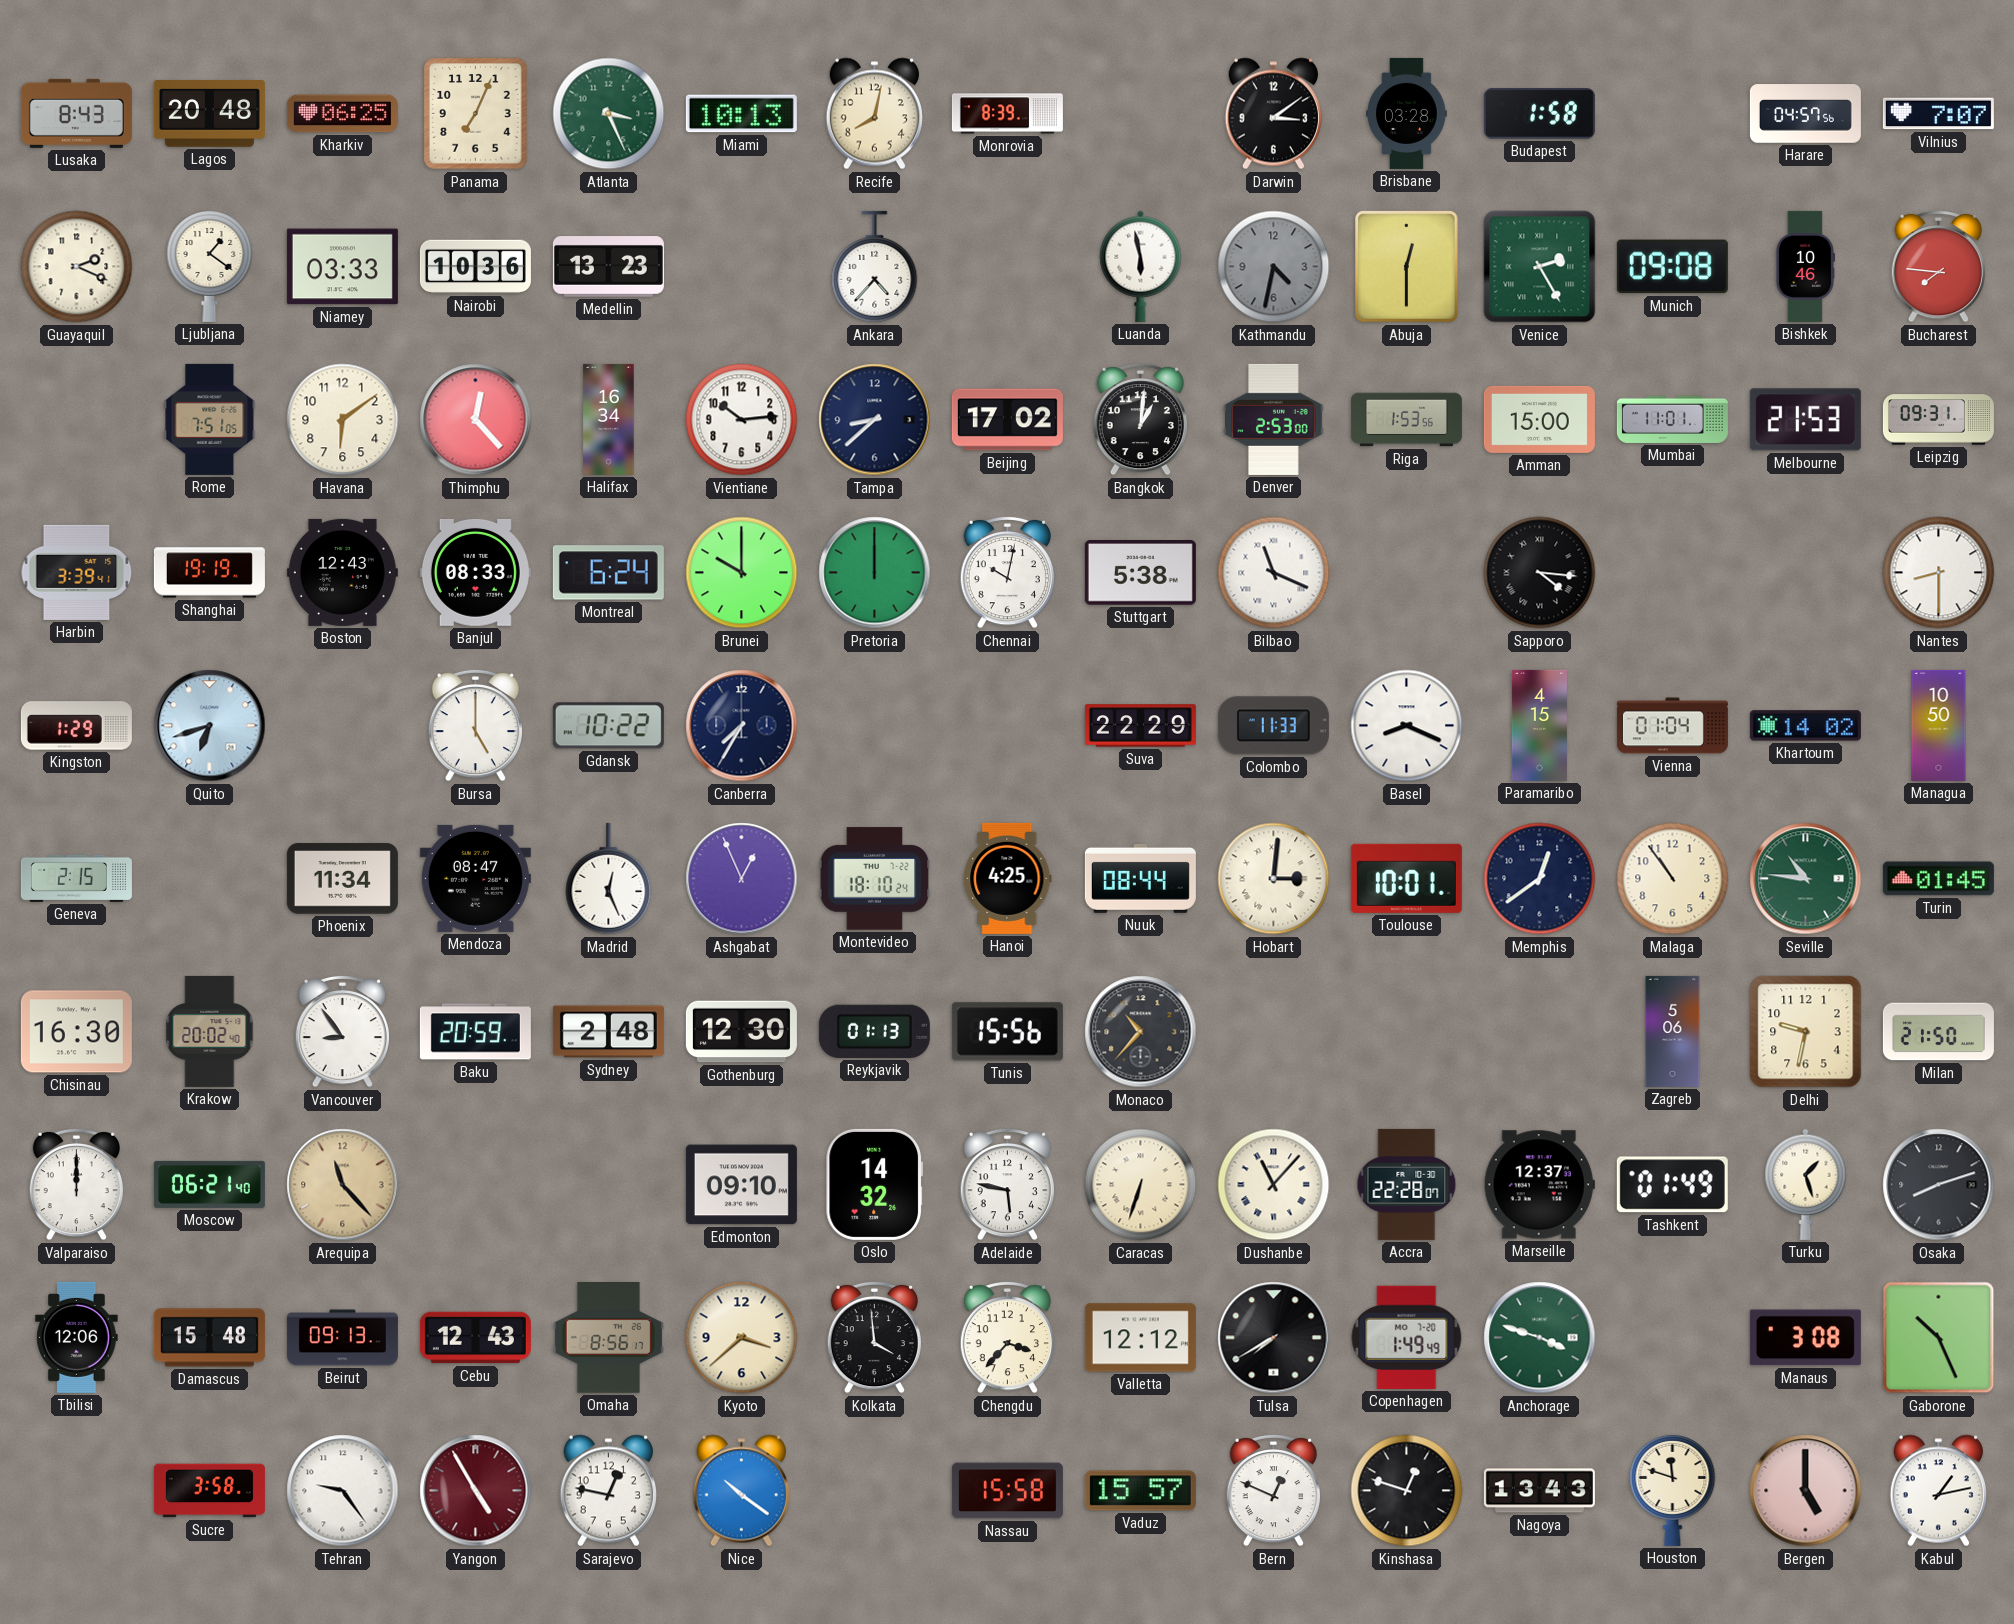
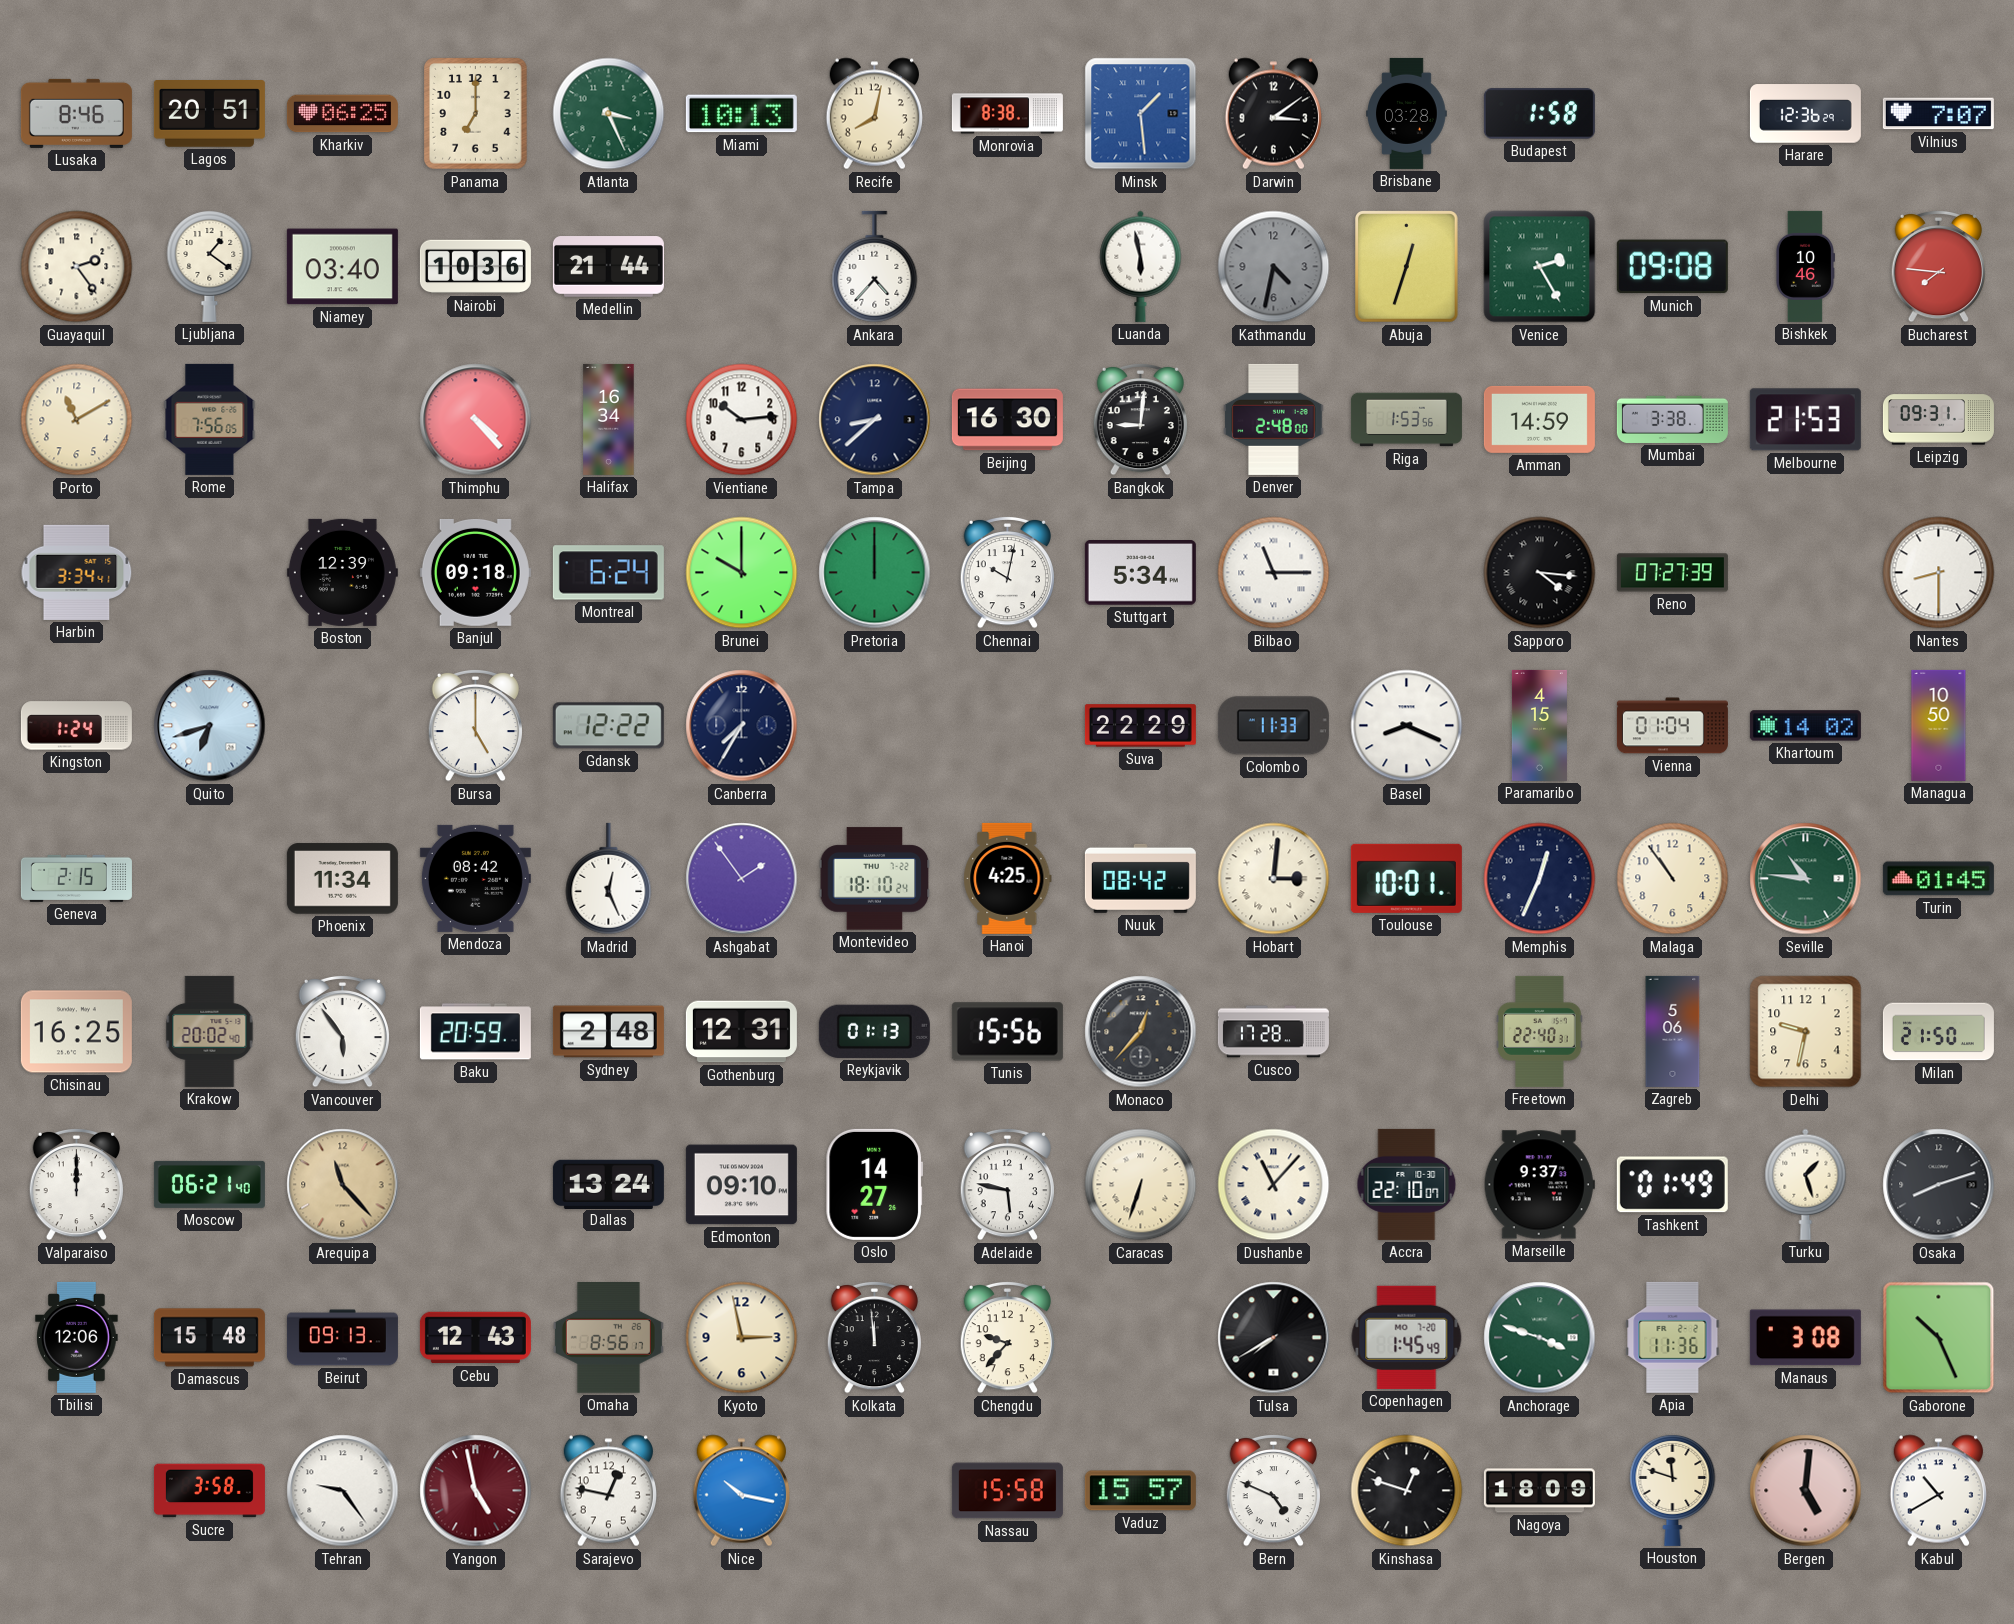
Lusaka: 8:43 -> 8:46
Lagos: 20:48 -> 20:51
Panama: 7:04 -> 7:00
Monrovia: 8:39 -> 8:38
Minsk: none -> 1:29
Harare: 04:57 -> 12:36
Guayaquil: 2:19 -> 2:24
Niamey: 03:33 -> 03:40
Medellin: 13:23 -> 21:44
Abuja: 12:30 -> 12:33
Porto: none -> 11:10
Rome: 7:51 -> 7:56
Havana: 6:09 -> none
Thimphu: 12:23 -> 4:23
Beijing: 17:02 -> 16:30
Bangkok: 1:01 -> 9:01
Denver: 2:53 -> 2:48
Amman: 15:00 -> 14:59
Mumbai: 11:01 -> 3:38
Harbin: 3:39 -> 3:34
Shanghai: 19:19 -> none
Boston: 12:43 -> 12:39
Banjul: 08:33 -> 09:18
Stuttgart: 5:38 -> 5:34
Bilbao: 11:19 -> 11:15
Reno: none -> 07:27
Kingston: 1:29 -> 1:24
Gdansk: 10:22 -> 12:22
Mendoza: 08:47 -> 08:42
Ashgabat: 12:56 -> 1:54
Nuuk: 08:44 -> 08:42
Memphis: 12:39 -> 12:34
Chisinau: 16:30 -> 16:25
Vancouver: 8:54 -> 5:54
Gothenburg: 12:30 -> 12:31
Monaco: 10:37 -> 12:37
Cusco: none -> 17:28
Freetown: none -> 22:40
Dallas: none -> 13:24
Oslo: 14:32 -> 14:27
Accra: 22:28 -> 22:10
Marseille: 12:37 -> 9:37
Kyoto: 3:38 -> 2:58
Kolkata: 3:59 -> 11:59
Chengdu: 3:37 -> 9:37
Valletta: 12:12 -> none
Copenhagen: 1:49 -> 1:45
Apia: none -> 11:36
Yangon: 4:55 -> 4:58
Nice: 10:21 -> 10:17
Bern: 12:49 -> 4:49
Nagoya: 13:43 -> 18:09
Bergen: 5:00 -> 5:01
Kabul: 1:13 -> 10:40
